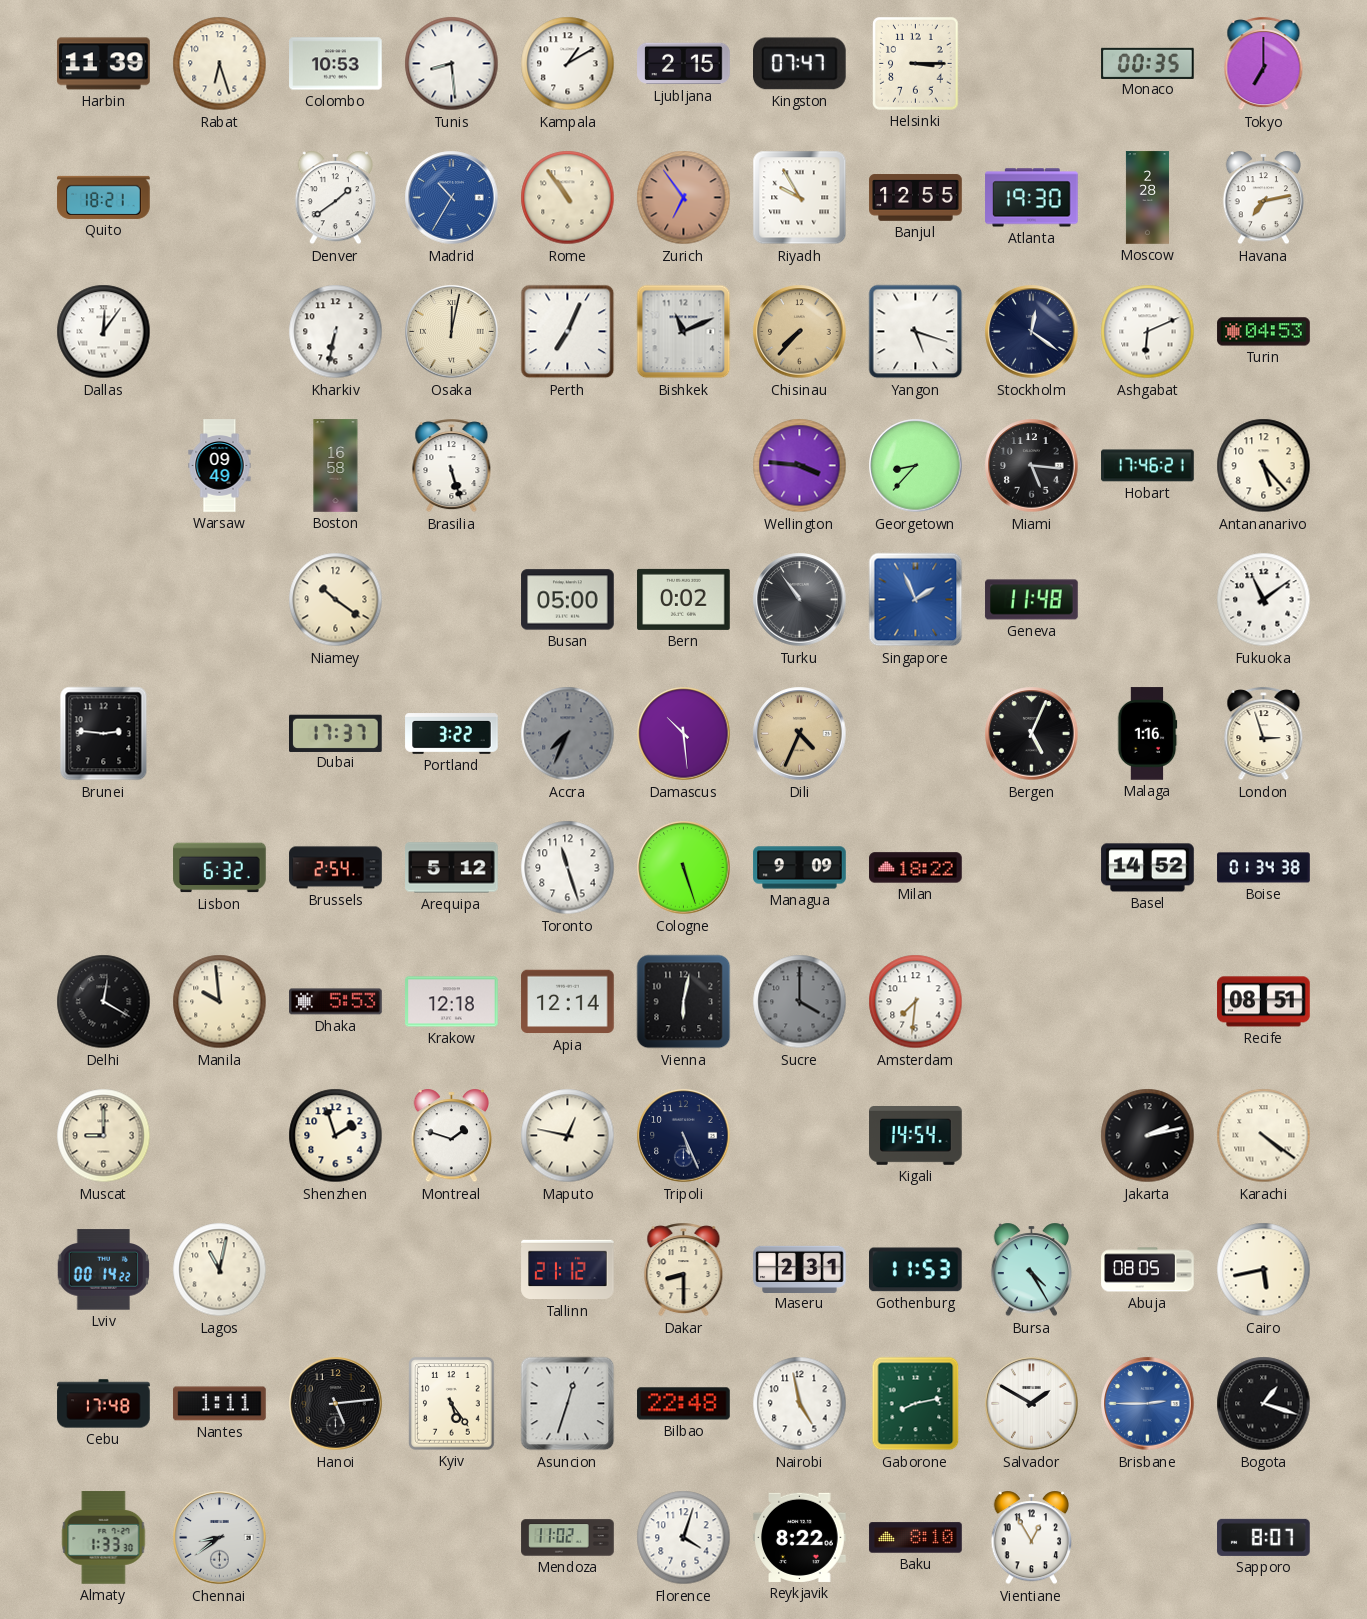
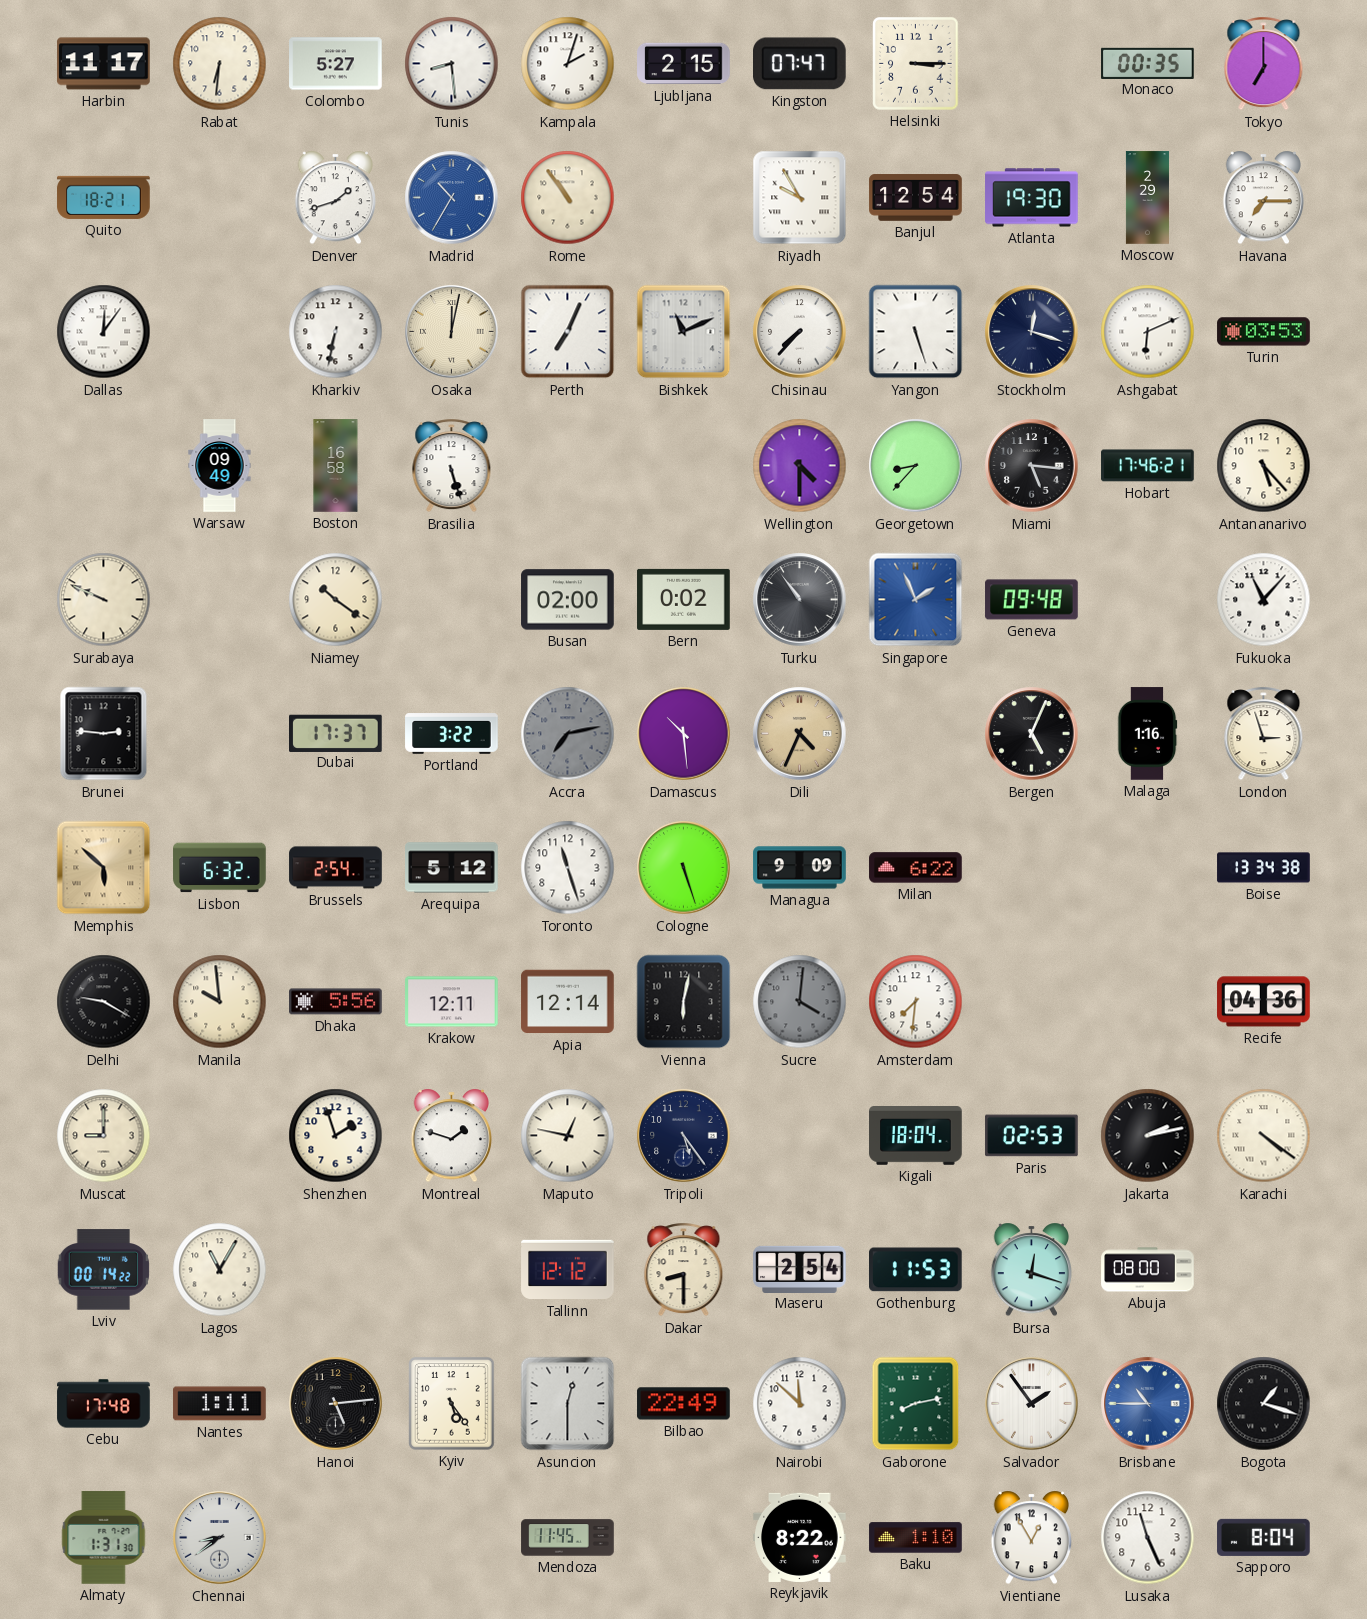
Harbin: 11:39 -> 11:17
Rabat: 6:27 -> 6:31
Colombo: 10:53 -> 5:27
Kampala: 1:10 -> 2:03
Denver: 1:39 -> 1:42
Zurich: 6:54 -> none
Banjul: 12:55 -> 12:54
Moscow: 2:28 -> 2:29
Havana: 7:13 -> 7:15
Chisinau dial: champagne -> white
Yangon: 5:18 -> 5:27
Stockholm: 12:21 -> 12:18
Turin: 04:53 -> 03:53
Wellington: 3:46 -> 4:30
Surabaya: none -> 9:49
Busan: 05:00 -> 02:00
Geneva: 11:48 -> 09:48
Fukuoka: 11:09 -> 11:07
Accra: 7:34 -> 7:13
Memphis: none -> 5:52
Milan: 18:22 -> 6:22
Basel: 14:52 -> none
Boise: 01:34 -> 13:34
Delhi: 12:20 -> 9:20
Dhaka: 5:53 -> 5:56
Krakow: 12:18 -> 12:11
Sucre: 4:00 -> 4:01
Recife: 08:51 -> 04:36
Tripoli: 5:26 -> 5:24
Kigali: 14:54 -> 18:04
Paris: none -> 02:53
Lagos: 11:02 -> 11:05
Tallinn: 21:12 -> 12:12
Maseru: 2:31 -> 2:54
Bursa: 4:25 -> 12:18
Abuja: 08:05 -> 08:00
Cairo: 5:43 -> none
Asuncion: 12:33 -> 12:30
Bilbao: 22:48 -> 22:49
Nairobi: 4:58 -> 11:52
Salvador: 1:50 -> 1:54
Brisbane: 2:45 -> 10:45
Almaty: 1:33 -> 1:31
Mendoza: 11:02 -> 11:45
Florence: 4:03 -> none
Baku: 8:10 -> 1:10
Lusaka: none -> 11:26
Sapporo: 8:07 -> 8:04
